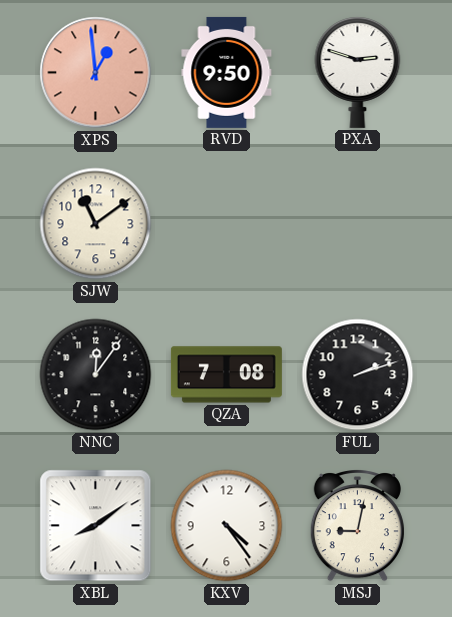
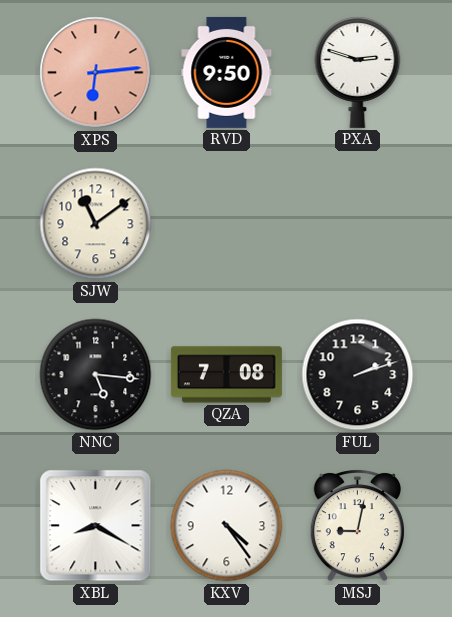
XPS: 12:59 -> 6:14
NNC: 12:06 -> 5:16
XBL: 8:09 -> 8:20
